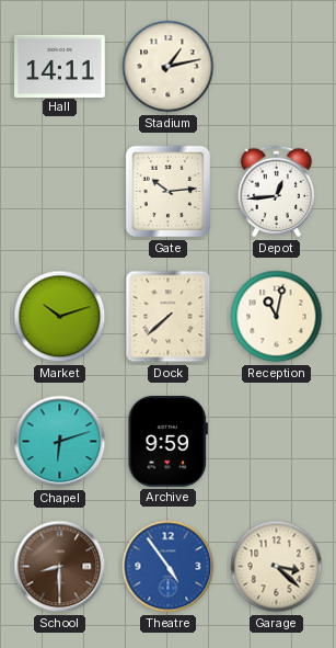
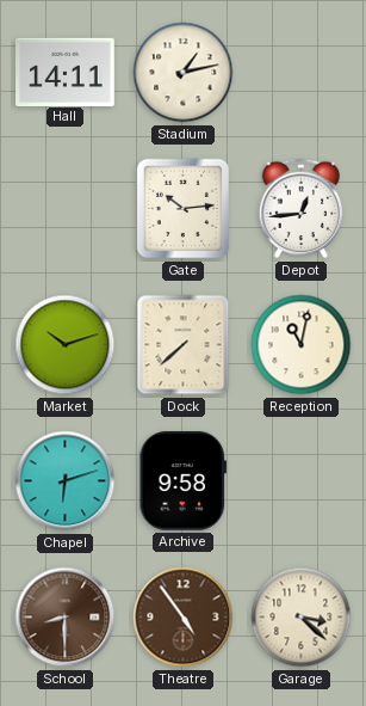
Archive: 9:59 -> 9:58
Theatre dial: blue -> brown
